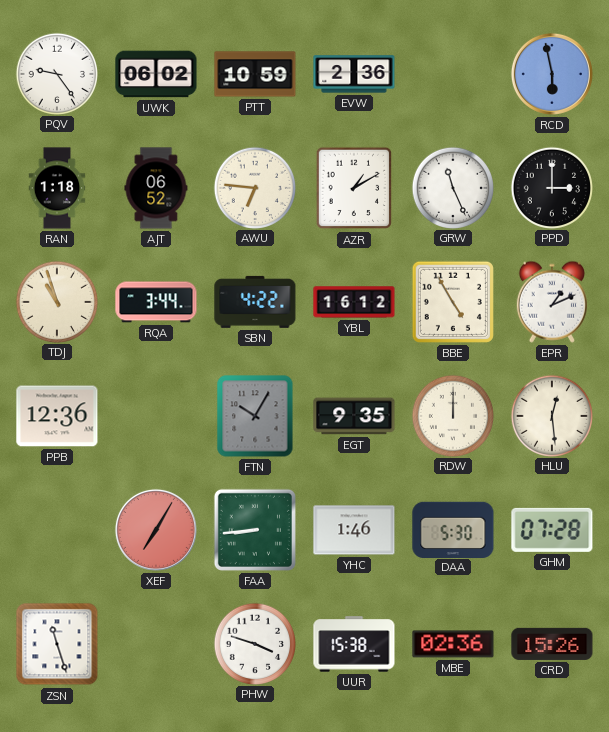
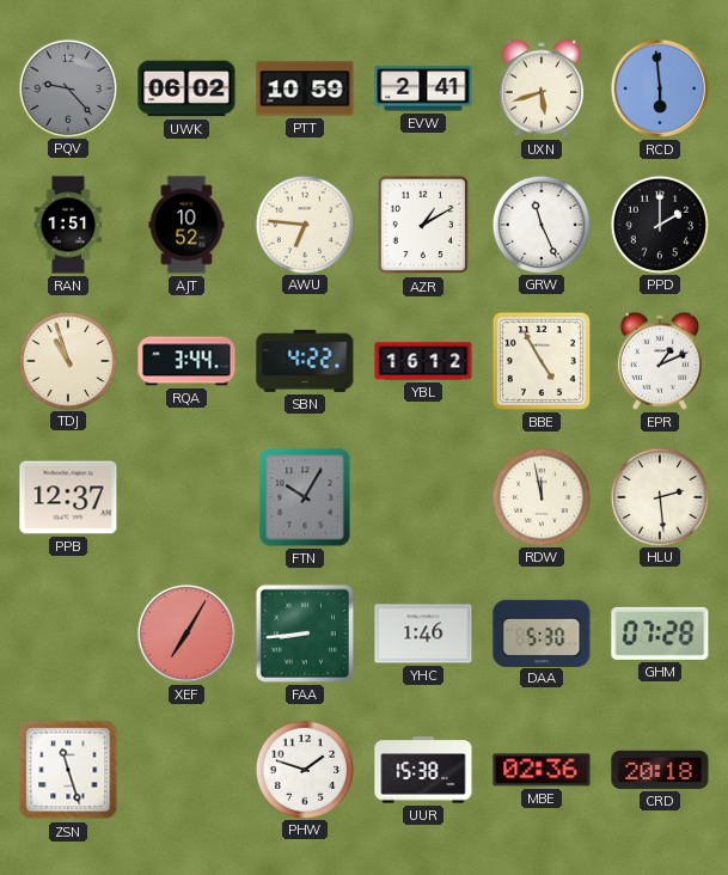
PQV: 9:24 -> 9:23
PQV dial: white -> grey
EVW: 2:36 -> 2:41
UXN: none -> 5:42
RCD: 5:58 -> 5:59
RAN: 1:18 -> 1:51
AJT: 06:52 -> 10:52
PPD: 3:00 -> 2:00
PPB: 12:36 -> 12:37
EGT: 9:35 -> none
RDW: 12:00 -> 11:58
HLU: 12:29 -> 2:29
PHW: 3:48 -> 1:48
CRD: 15:26 -> 20:18
